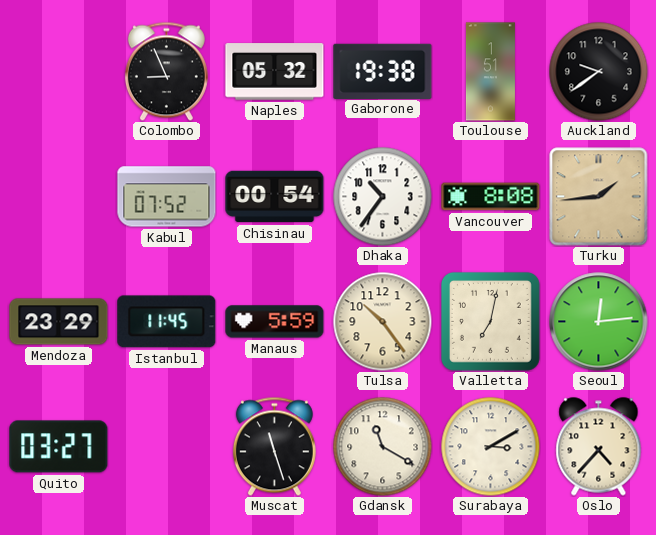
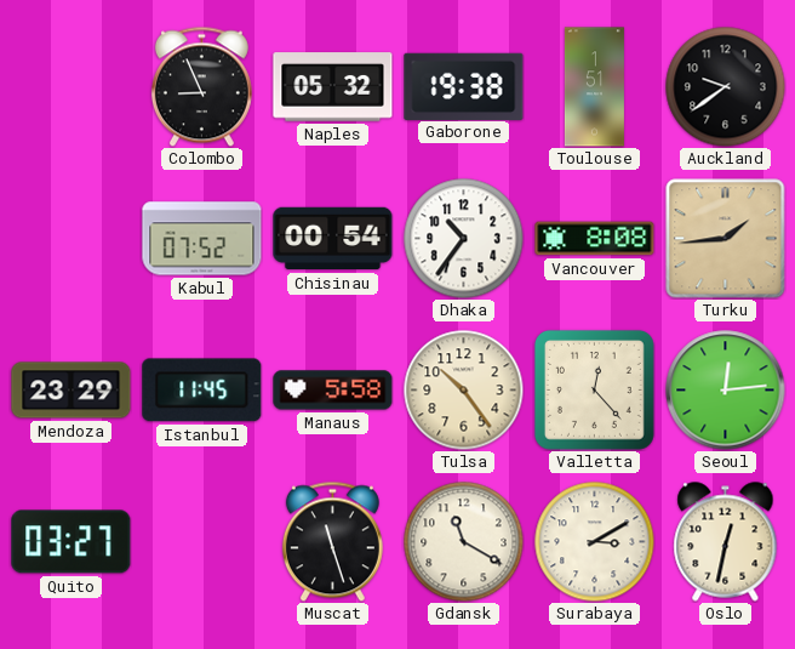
Manaus: 5:59 -> 5:58
Valletta: 7:02 -> 12:23
Oslo: 4:37 -> 12:32
